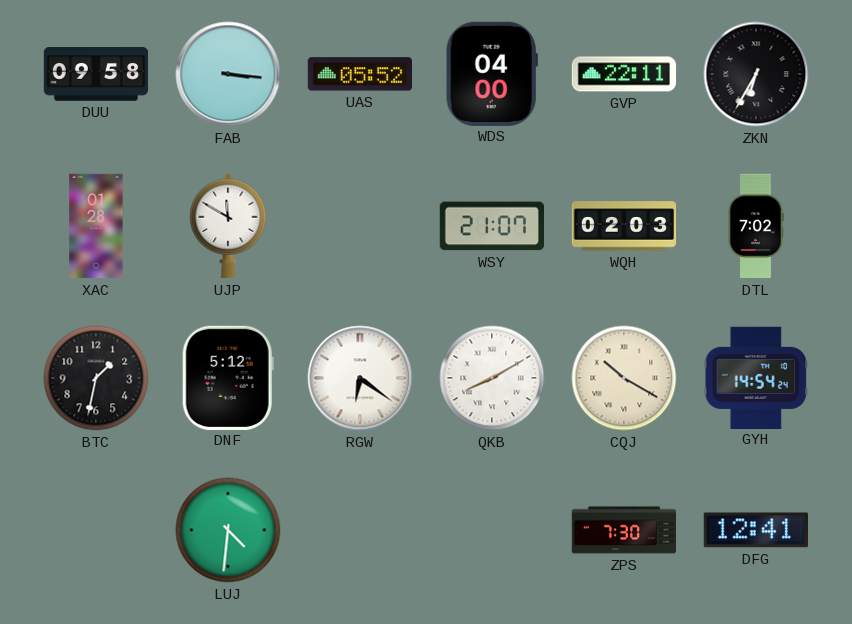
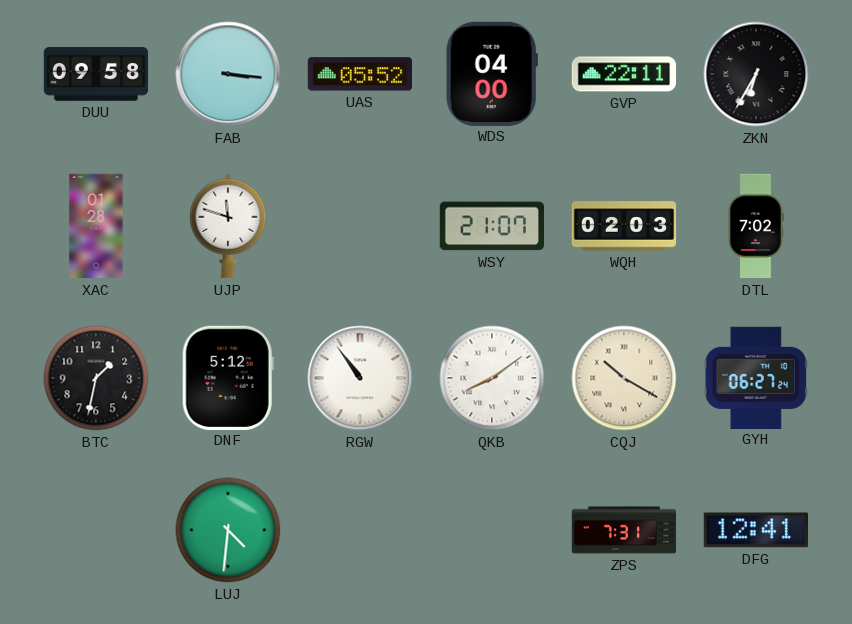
UJP: 11:50 -> 11:48
RGW: 6:21 -> 10:54
QKB: 8:10 -> 8:09
GYH: 14:54 -> 06:27
ZPS: 7:30 -> 7:31
